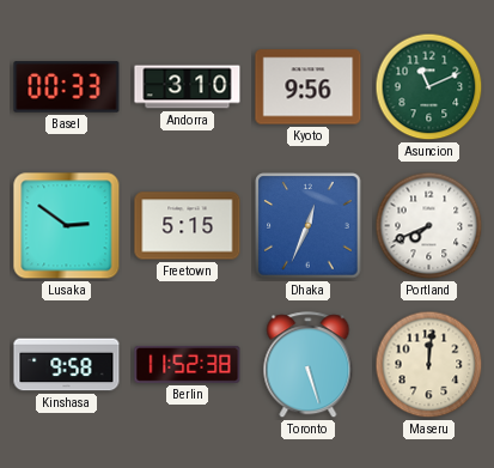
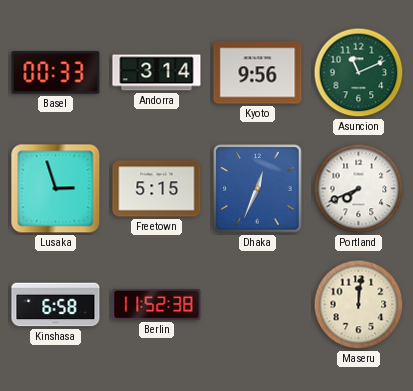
Andorra: 3:10 -> 3:14
Lusaka: 2:51 -> 2:57
Kinshasa: 9:58 -> 6:58
Toronto: 5:27 -> none
